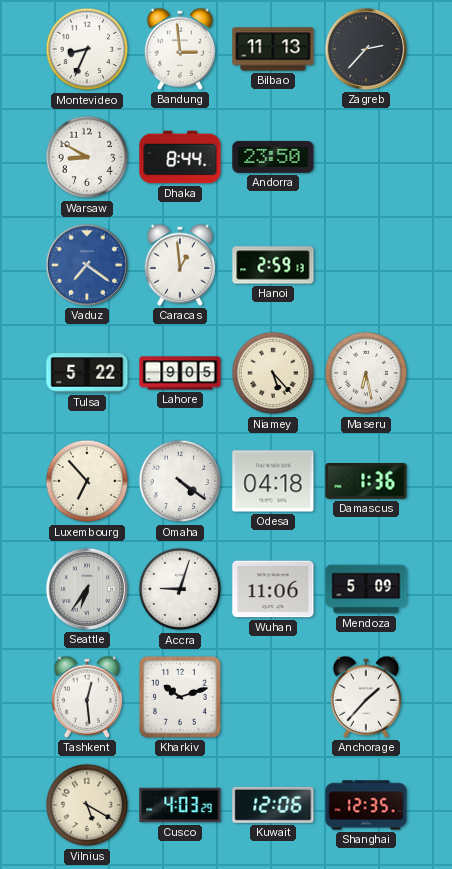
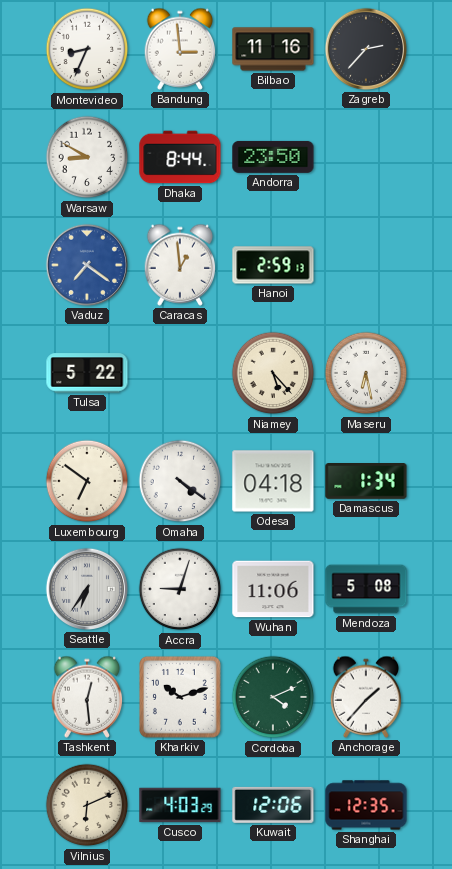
Bilbao: 11:13 -> 11:16
Lahore: 9:05 -> none
Luxembourg: 6:53 -> 6:51
Damascus: 1:36 -> 1:34
Mendoza: 5:09 -> 5:08
Cordoba: none -> 4:11
Vilnius: 5:20 -> 6:11
